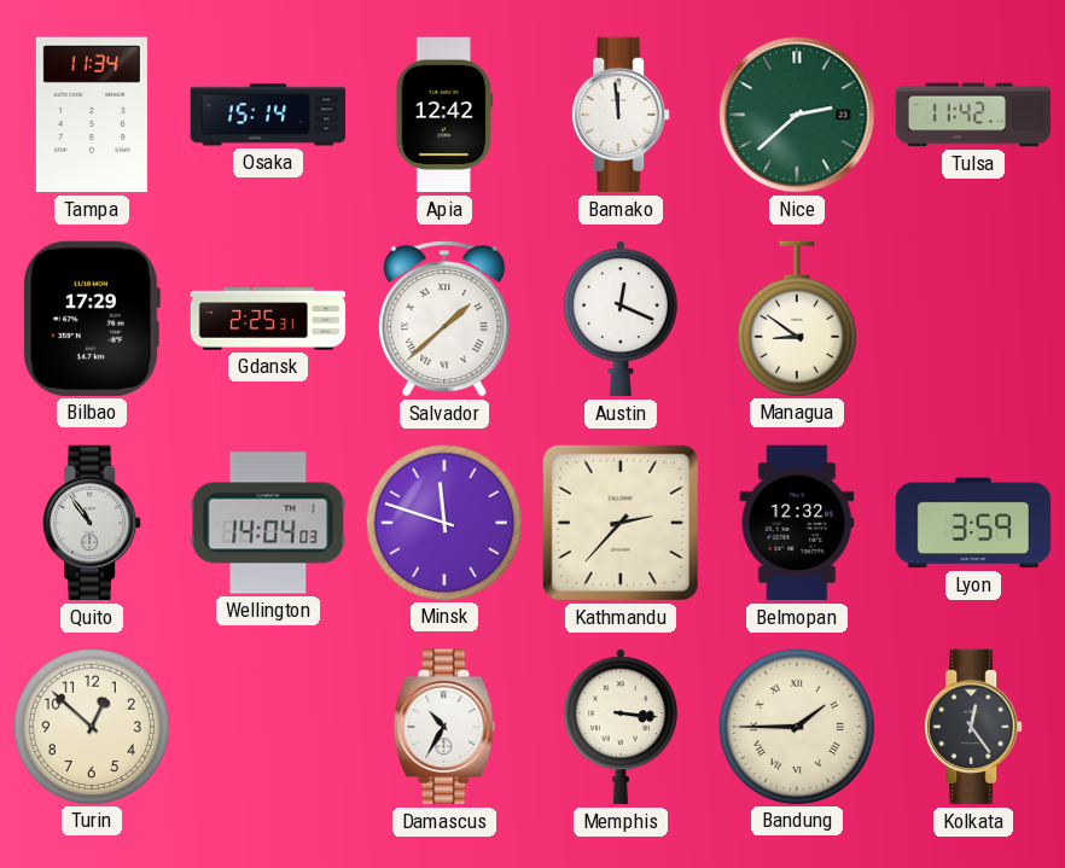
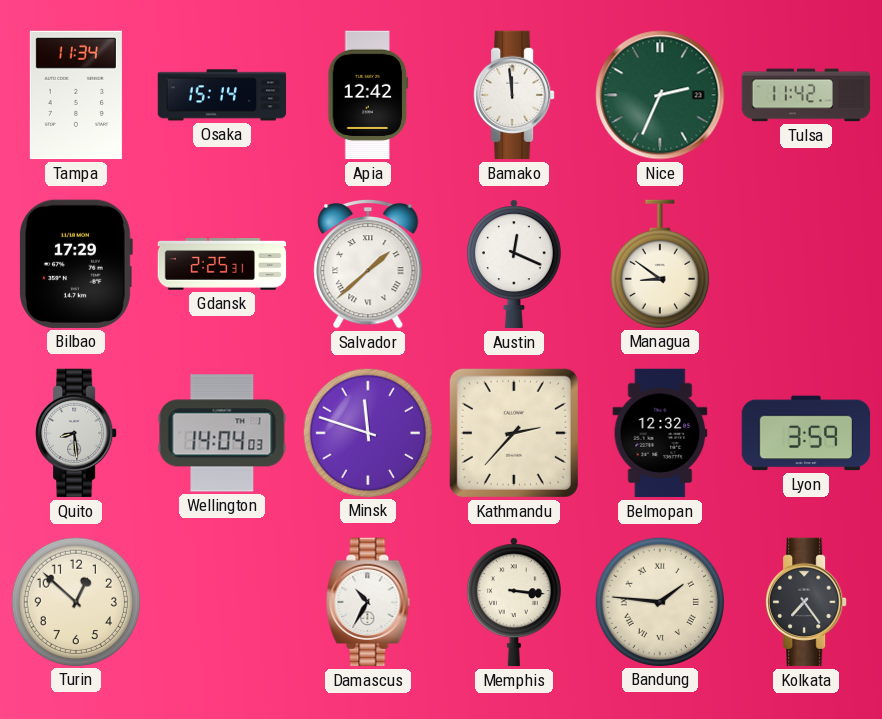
Nice: 2:38 -> 2:34
Quito: 10:54 -> 8:29
Bandung: 1:45 -> 1:46
Kolkata: 12:24 -> 7:24
